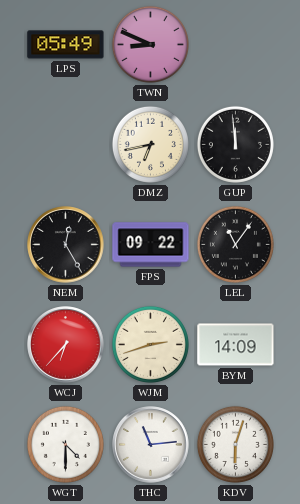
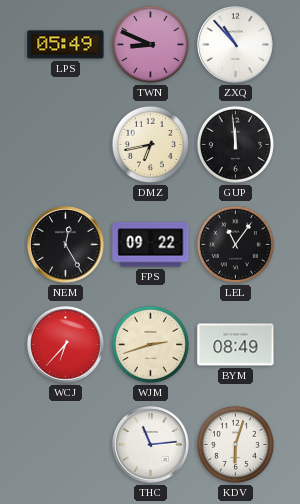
ZXQ: none -> 10:53
BYM: 14:09 -> 08:49
WGT: 4:30 -> none
